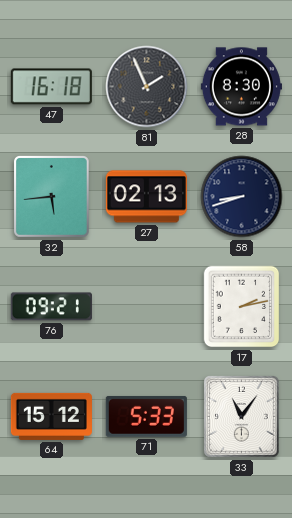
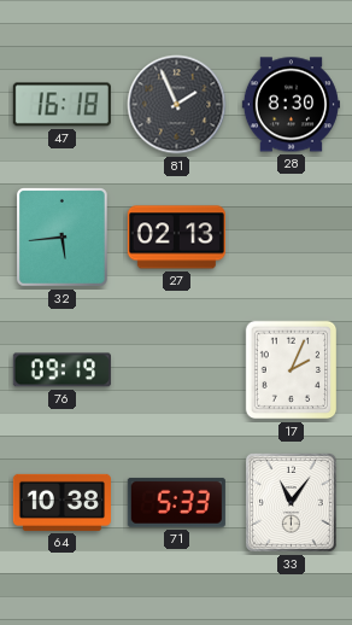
58: 8:42 -> none
76: 09:21 -> 09:19
17: 2:13 -> 2:04
64: 15:12 -> 10:38
